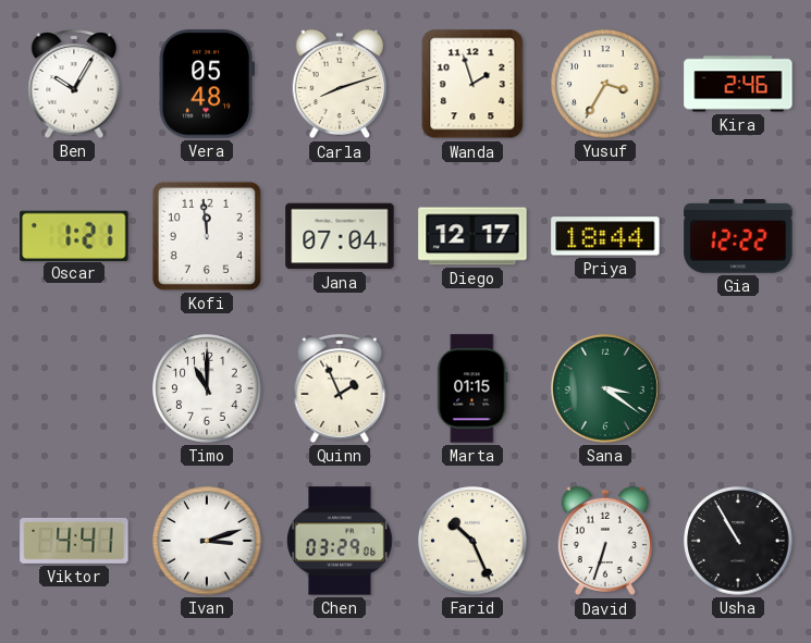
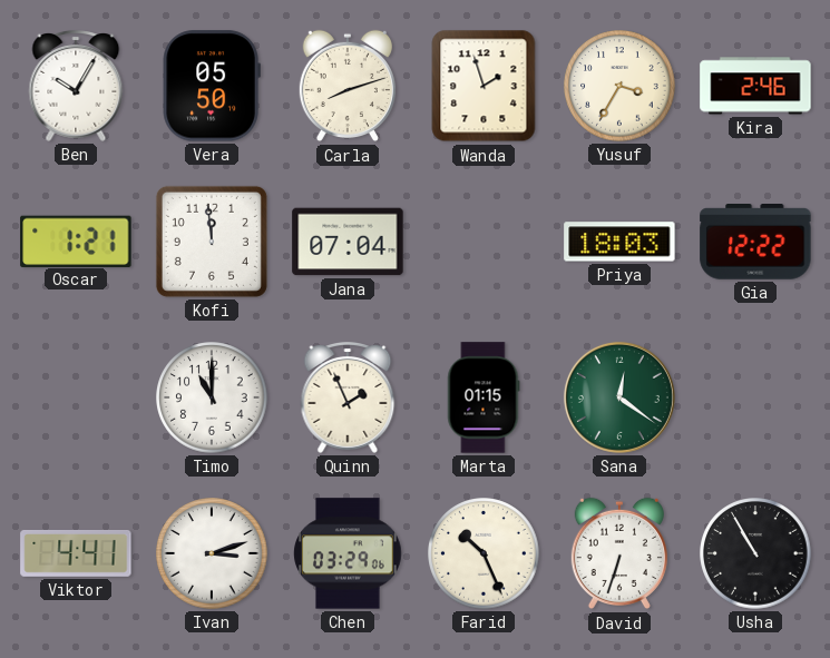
Vera: 05:48 -> 05:50
Diego: 12:17 -> none
Priya: 18:44 -> 18:03
Sana: 3:21 -> 12:21
